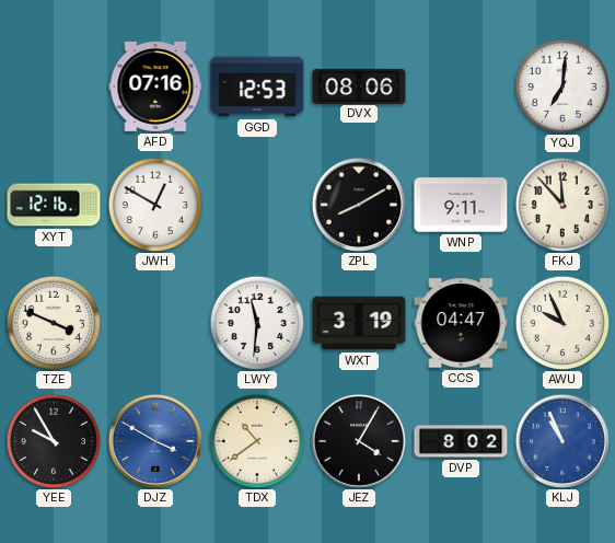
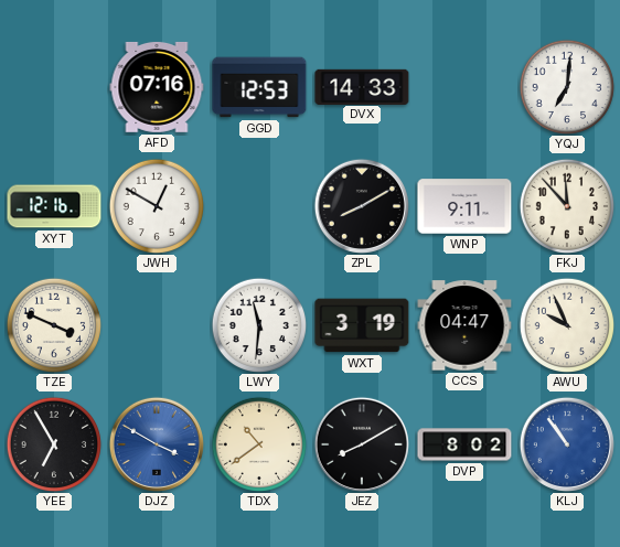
DVX: 08:06 -> 14:33
YEE: 9:55 -> 6:55
JEZ: 4:05 -> 8:10
KLJ: 10:56 -> 10:54
